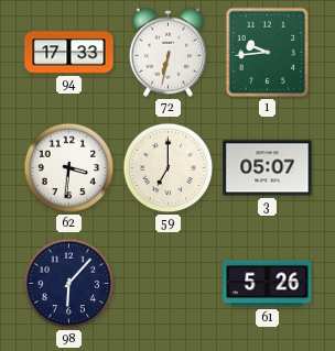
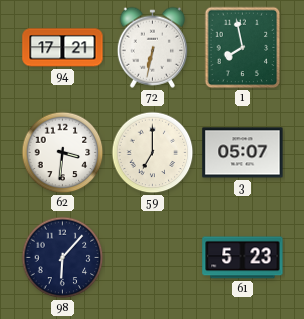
94: 17:33 -> 17:21
1: 9:44 -> 7:58
61: 5:26 -> 5:23
